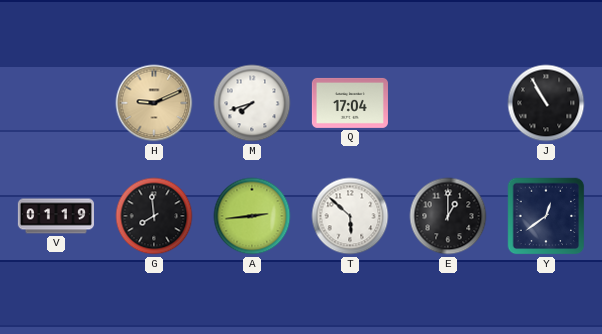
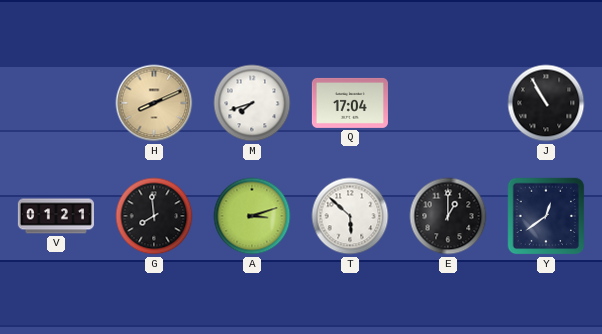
H: 9:11 -> 8:11
V: 01:19 -> 01:21
A: 2:44 -> 3:12
